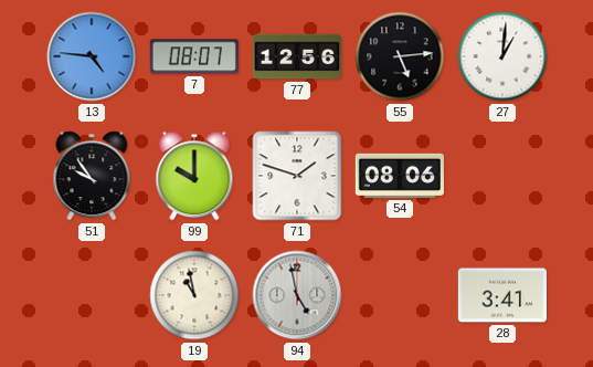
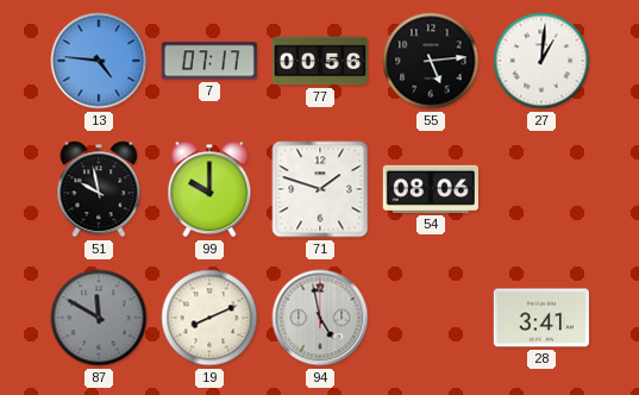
7: 08:07 -> 07:17
77: 12:56 -> 00:56
51: 9:54 -> 9:58
87: none -> 11:50
19: 10:58 -> 8:11
